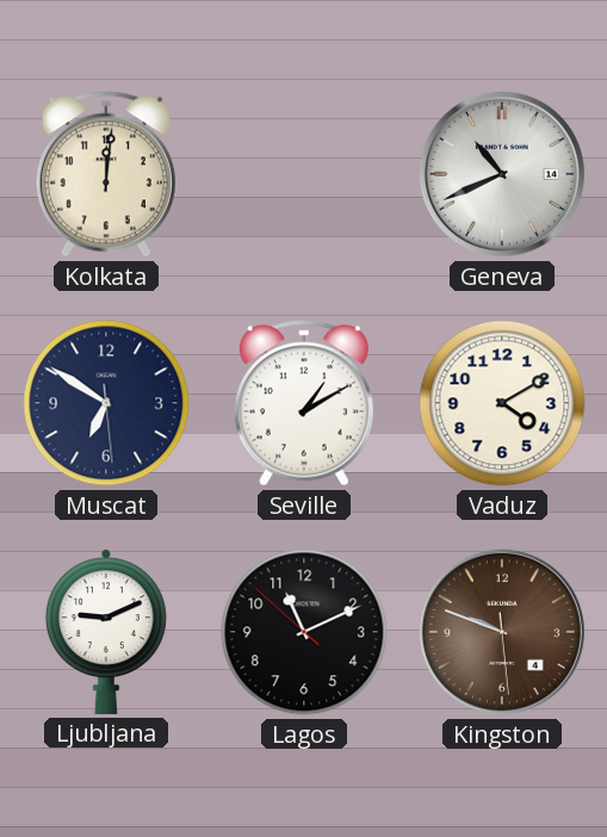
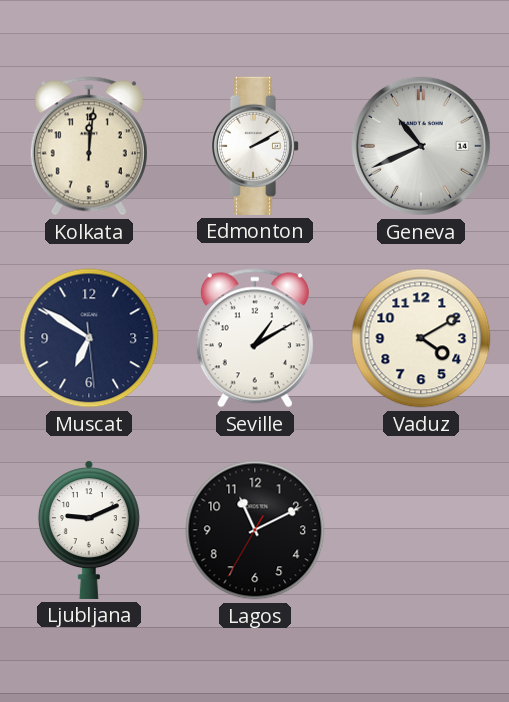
Edmonton: none -> 2:10
Lagos: 11:10:52 -> 11:10:35
Kingston: 9:48 -> none
